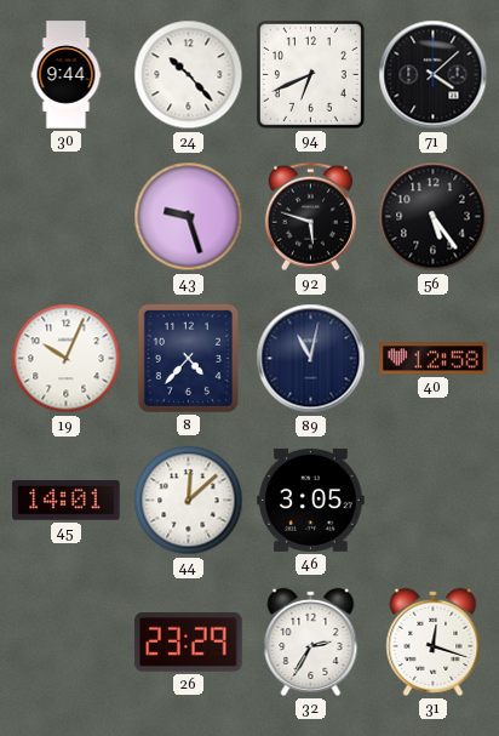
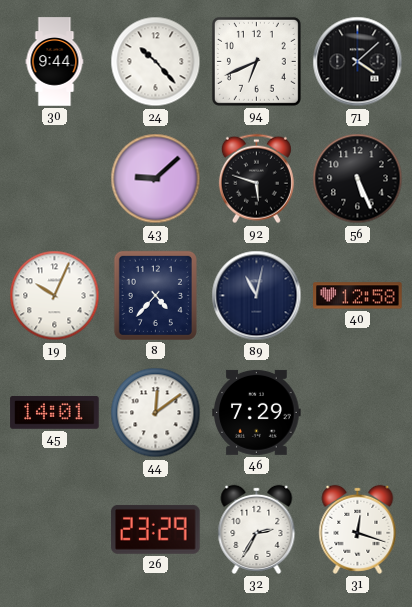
43: 9:27 -> 9:08
56: 5:24 -> 5:26
44: 12:08 -> 12:09
46: 3:05 -> 7:29
